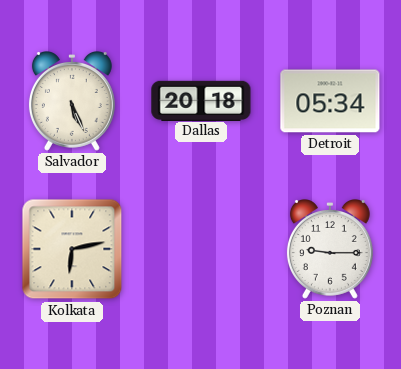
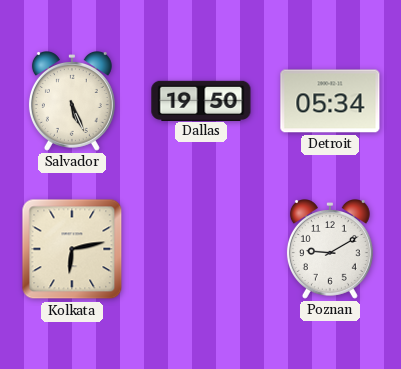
Dallas: 20:18 -> 19:50
Poznan: 9:15 -> 9:10
